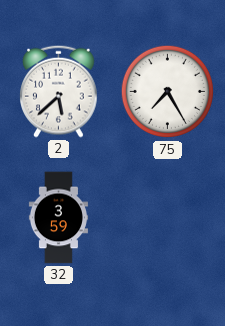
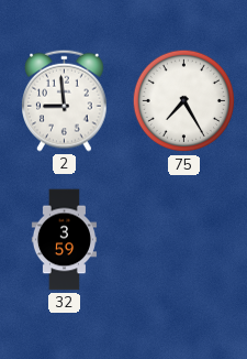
2: 5:38 -> 8:59
